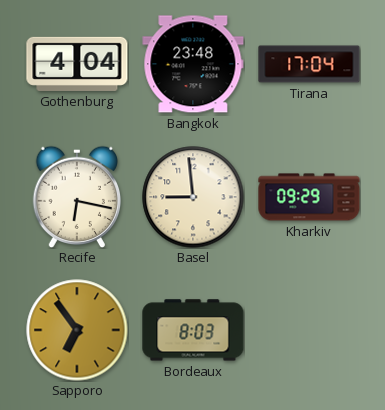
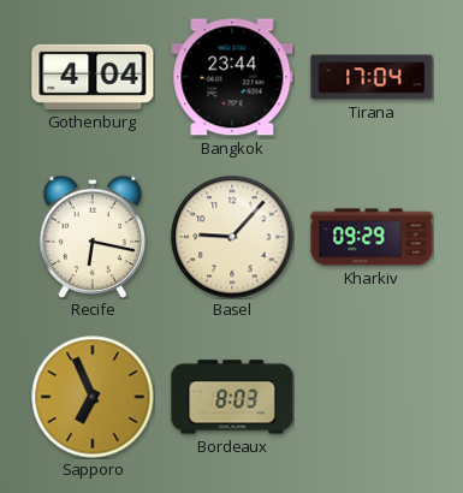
Bangkok: 23:48 -> 23:44
Basel: 8:59 -> 9:07
Sapporo: 6:54 -> 6:56
